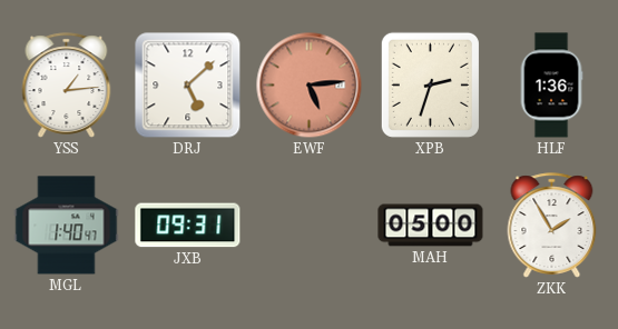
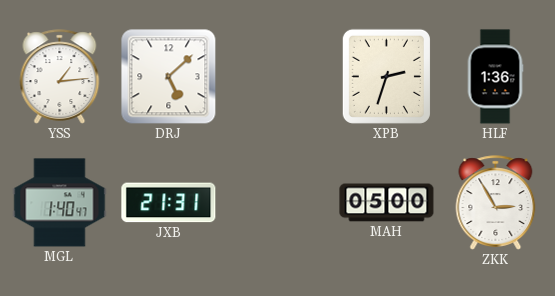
EWF: 5:14 -> none
JXB: 09:31 -> 21:31
ZKK: 1:55 -> 2:55
